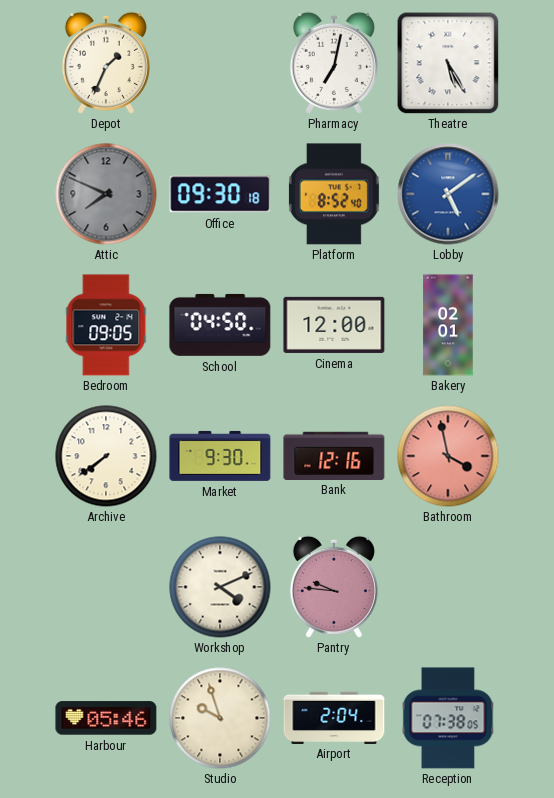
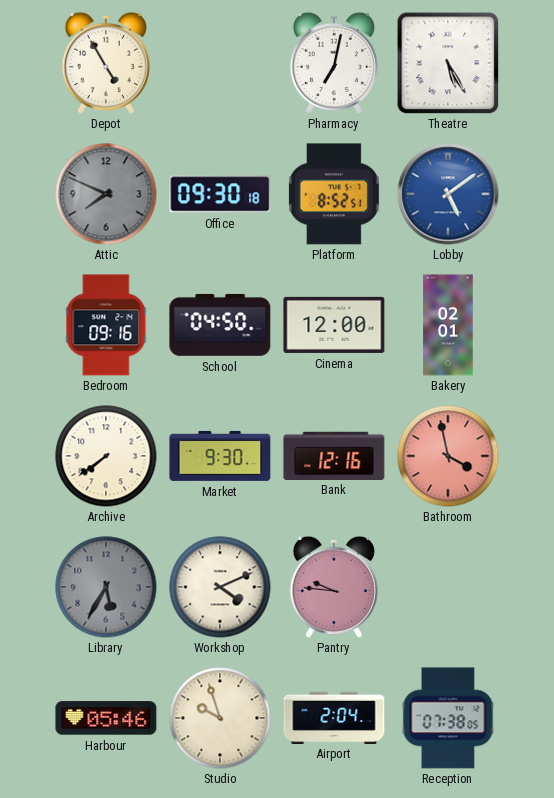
Depot: 1:34 -> 4:55
Platform: 8:52:40 -> 8:52:51
Bedroom: 09:05 -> 09:16
Library: none -> 5:35
